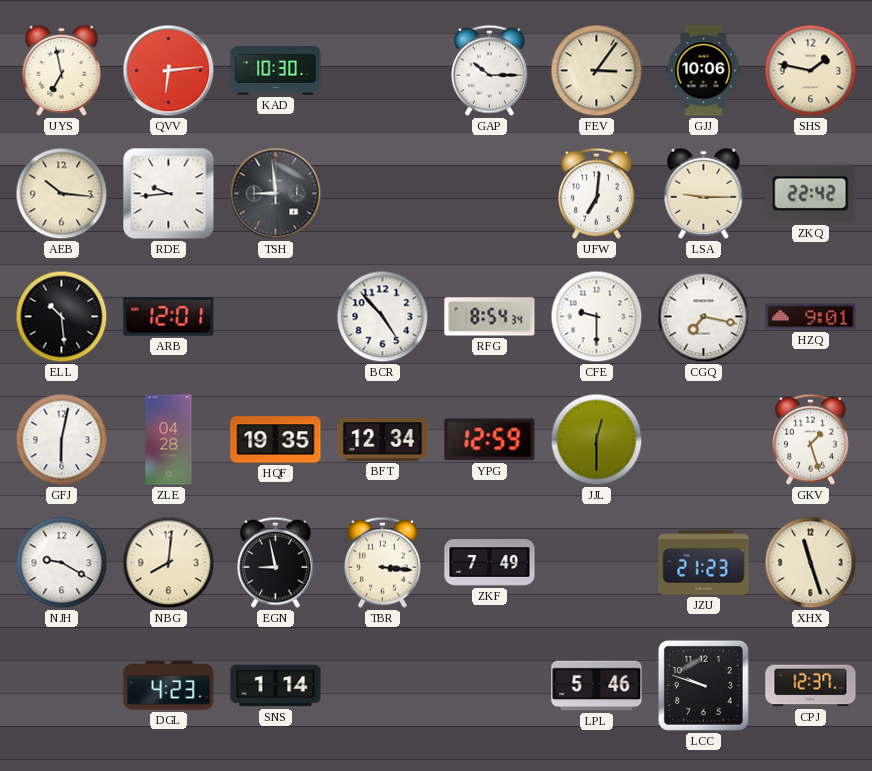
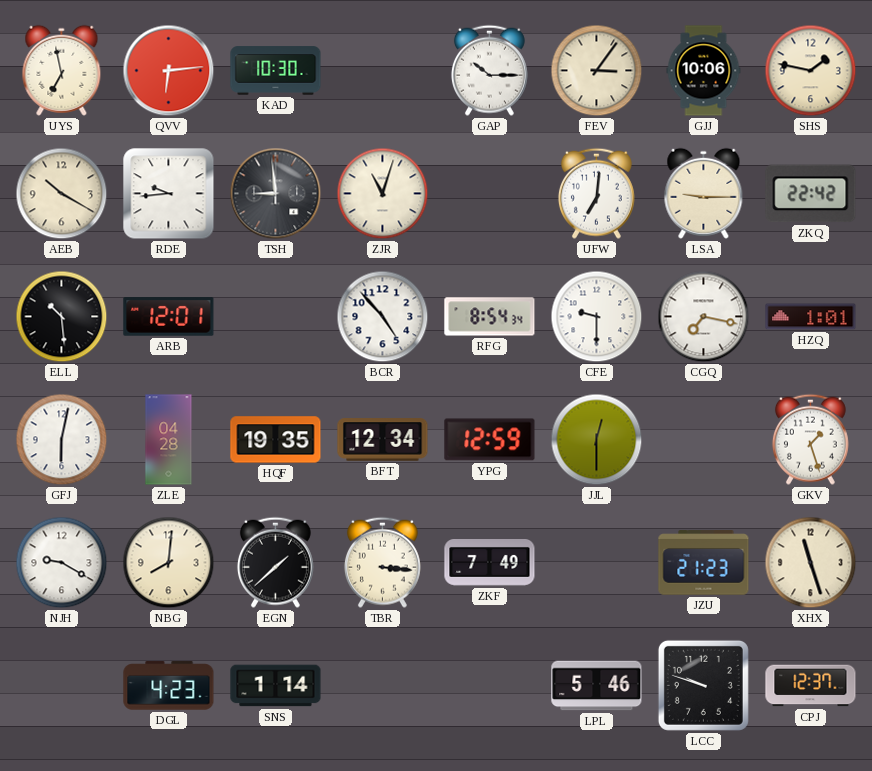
AEB: 10:16 -> 10:20
ZJR: none -> 11:03
HZQ: 9:01 -> 1:01
EGN: 8:58 -> 1:38
